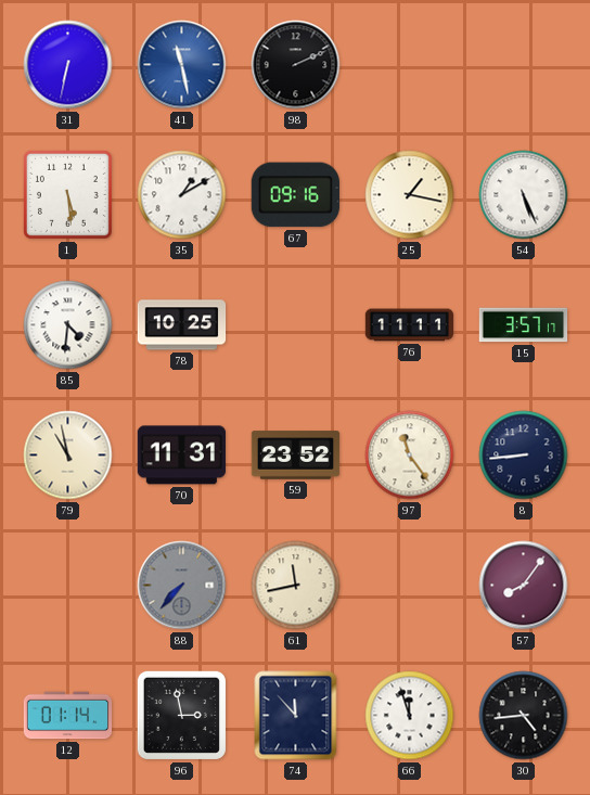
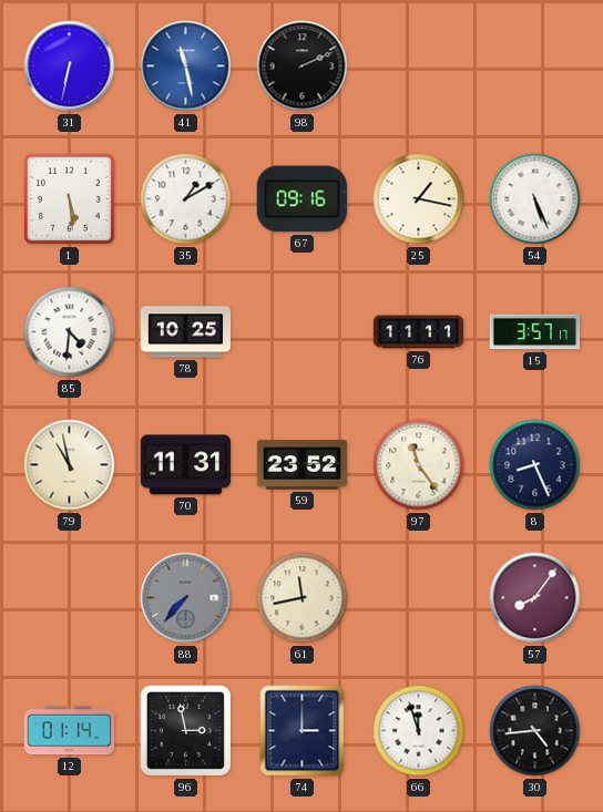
8: 8:44 -> 8:26
74: 11:53 -> 3:00
